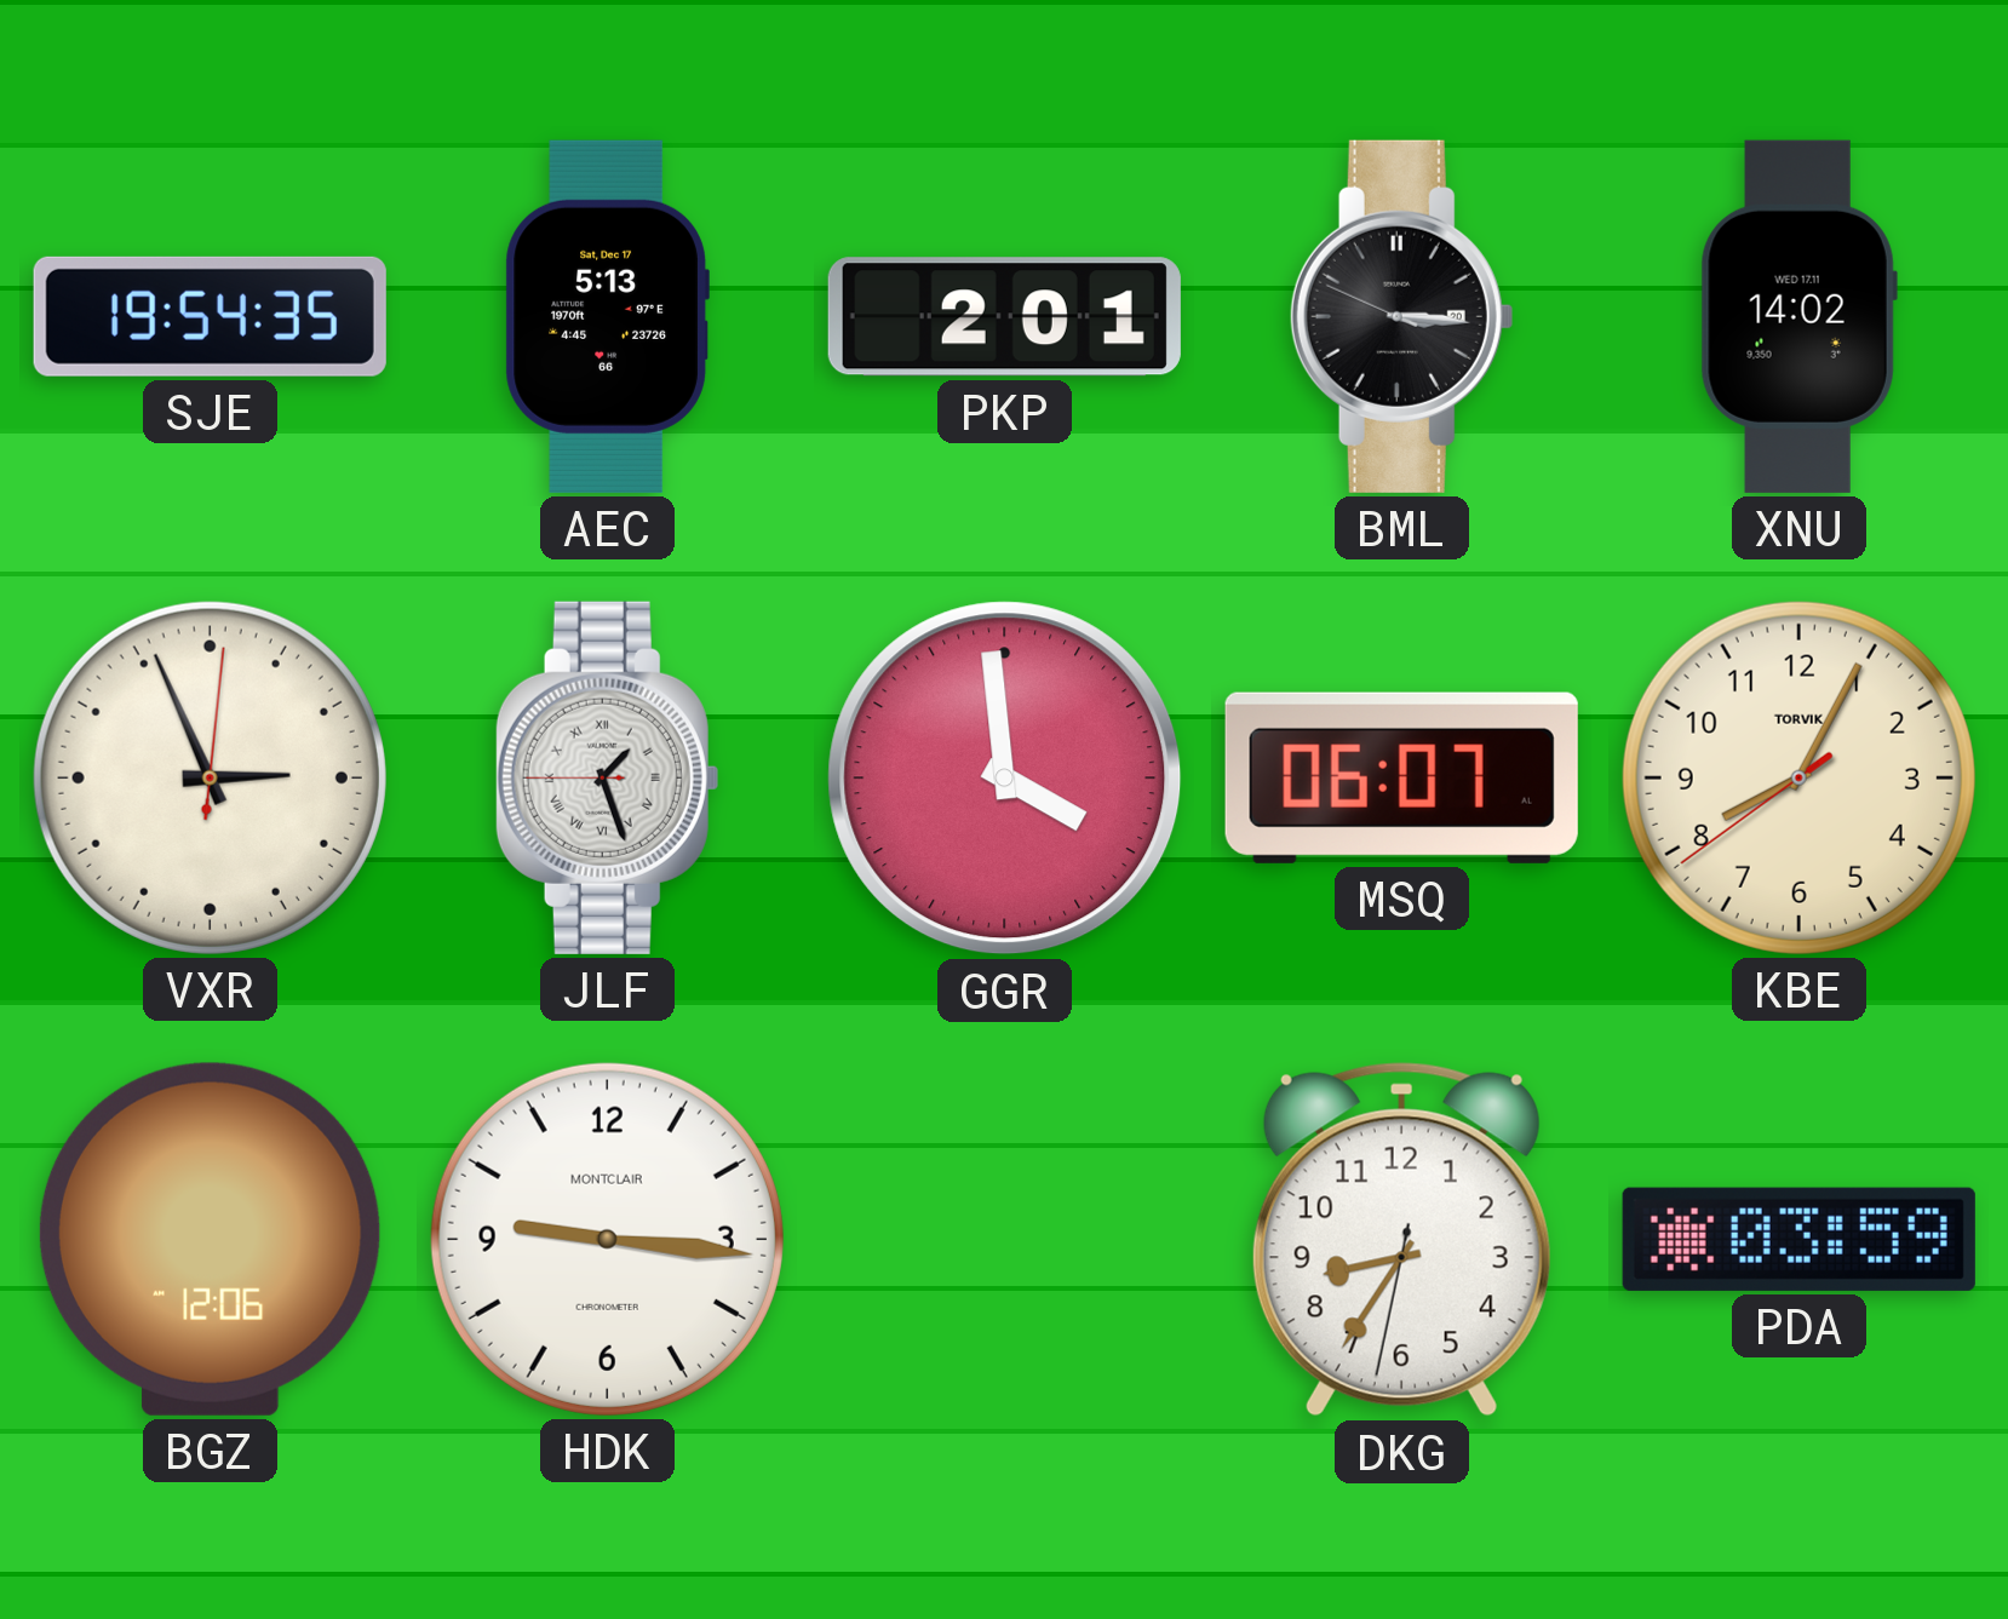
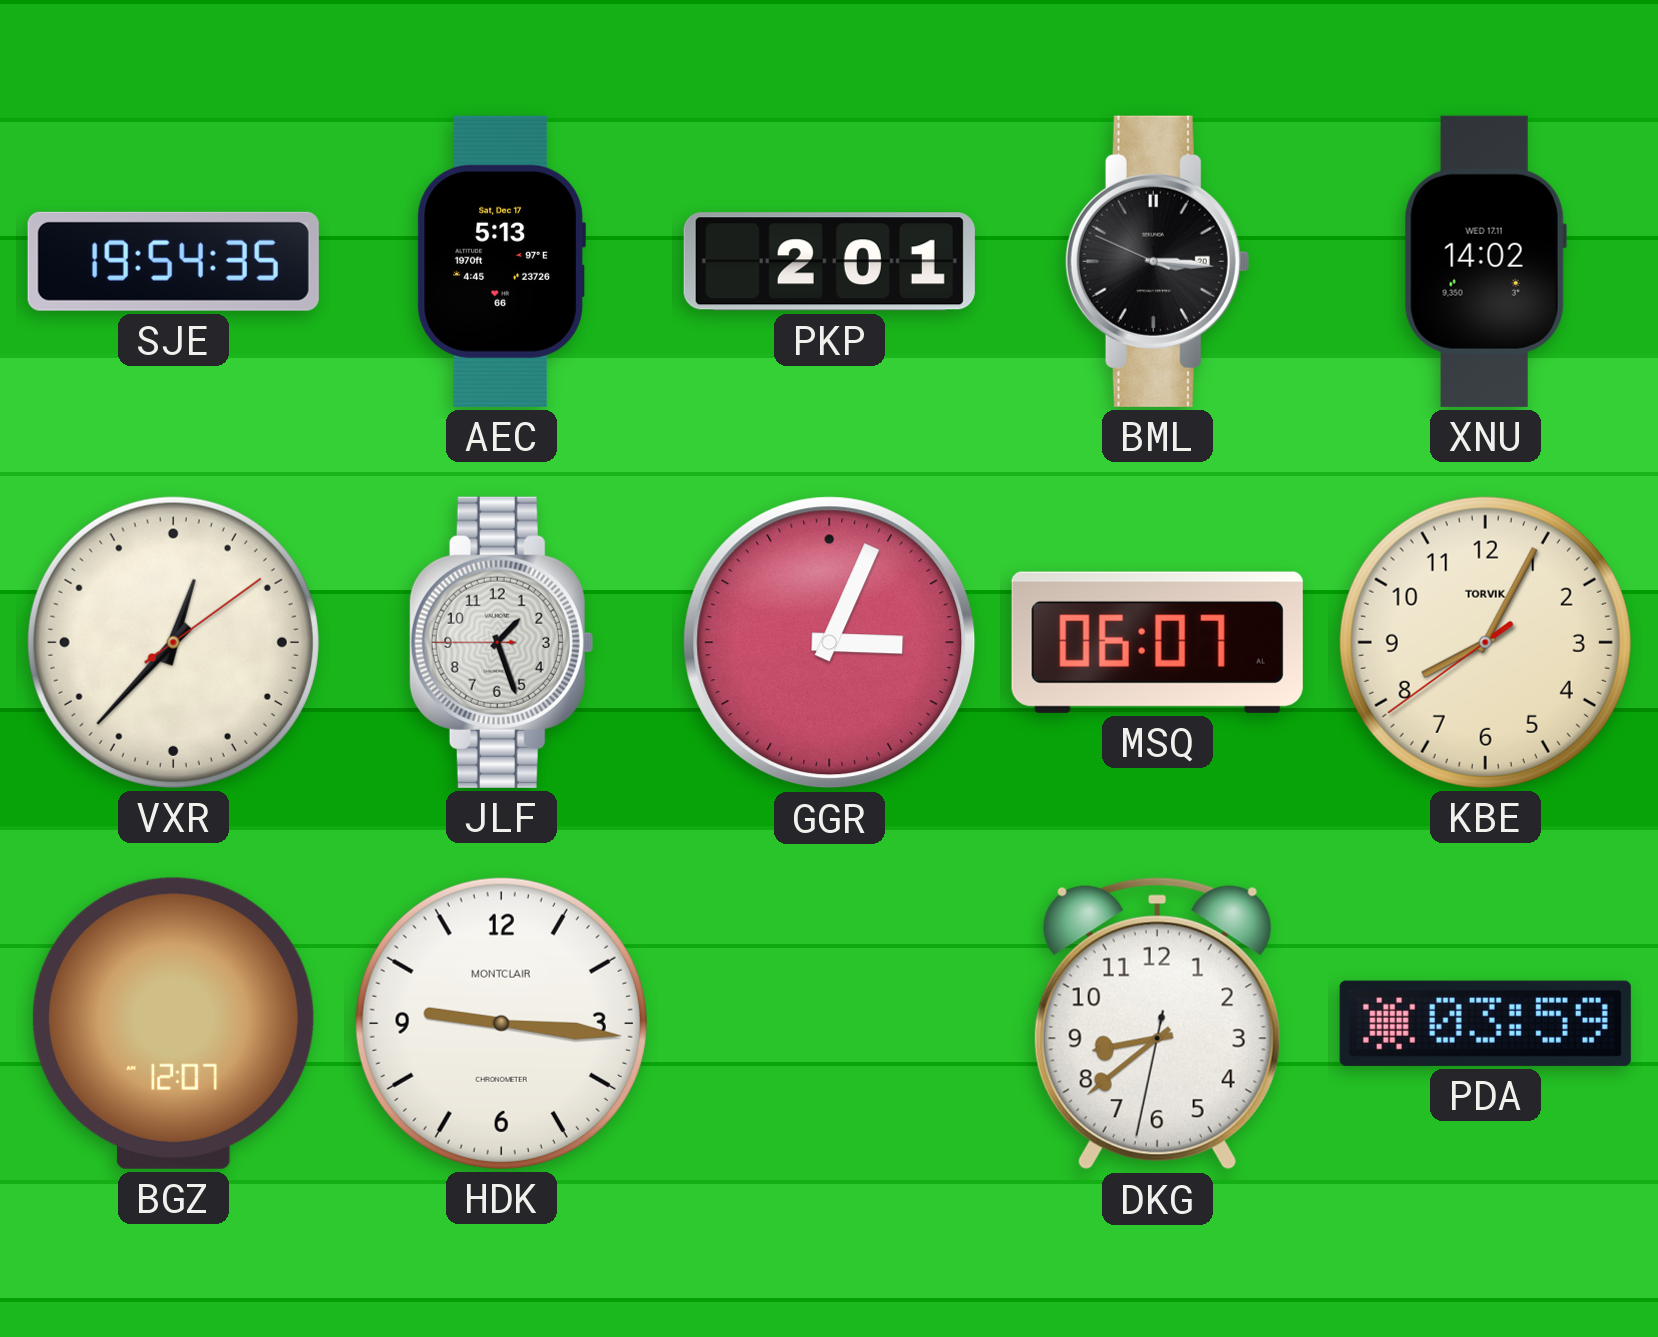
VXR: 2:56 -> 12:37
JLF numerals: Roman -> Arabic
GGR: 3:59 -> 3:04
BGZ: 12:06 -> 12:07
DKG: 8:35 -> 8:38
